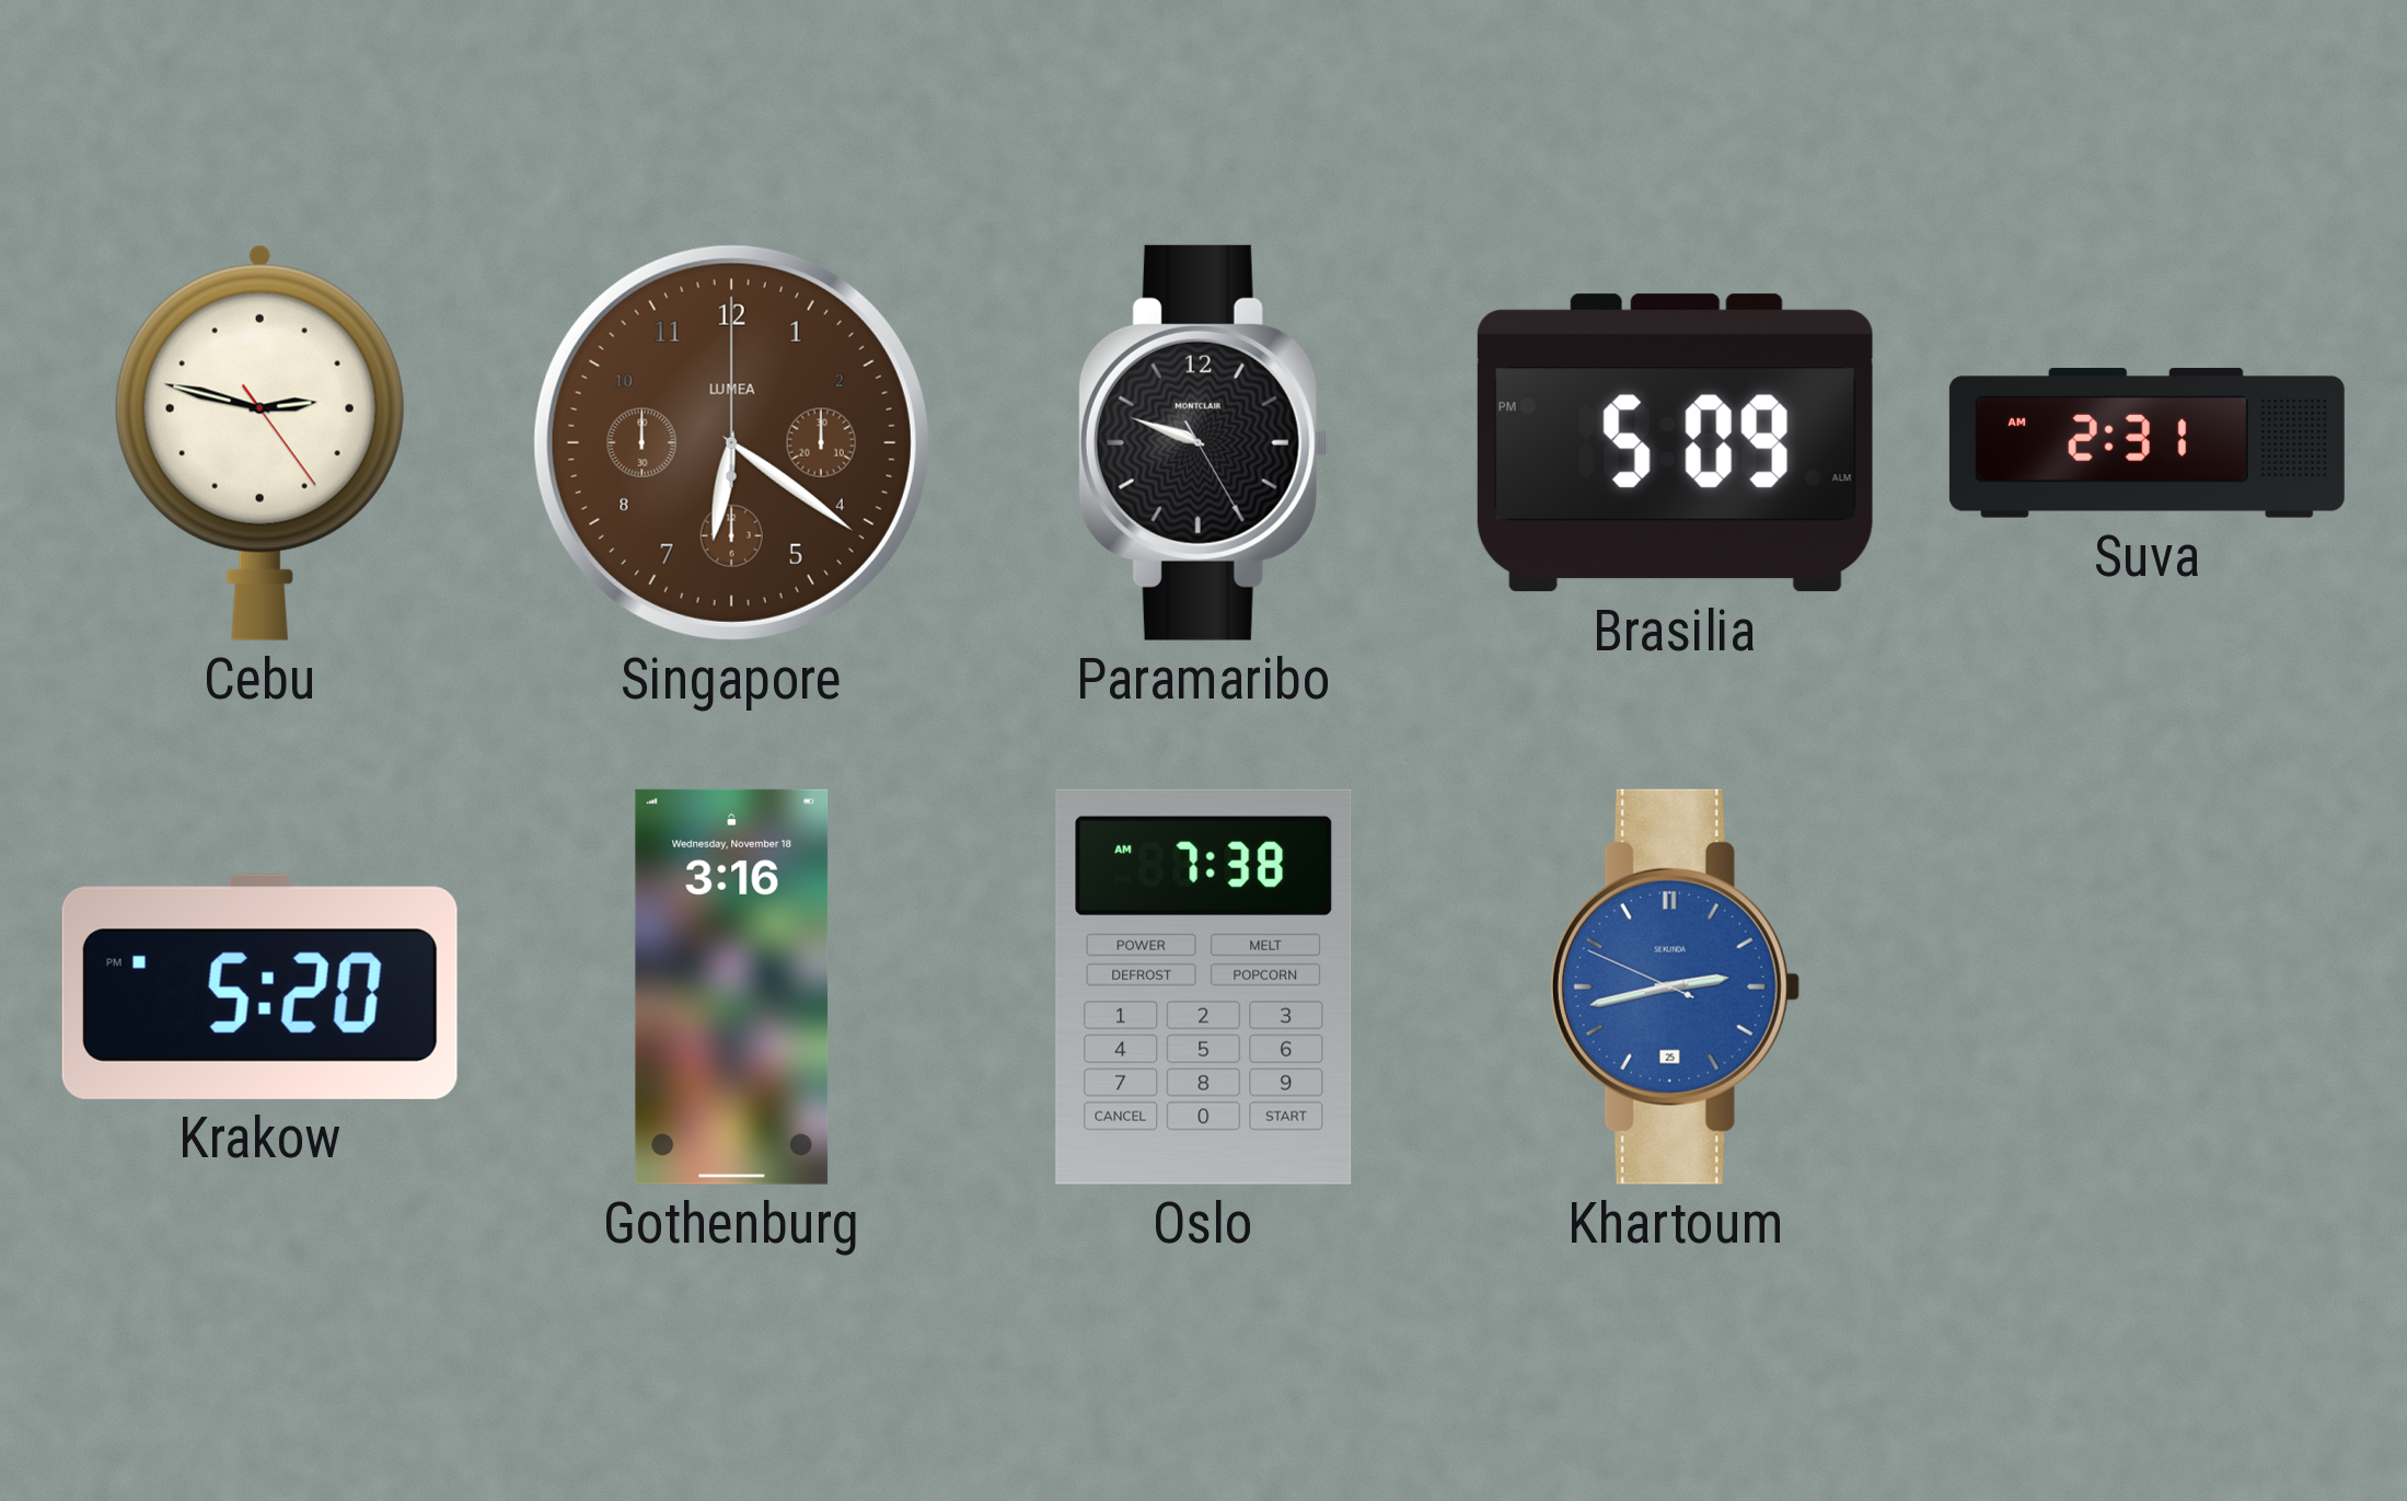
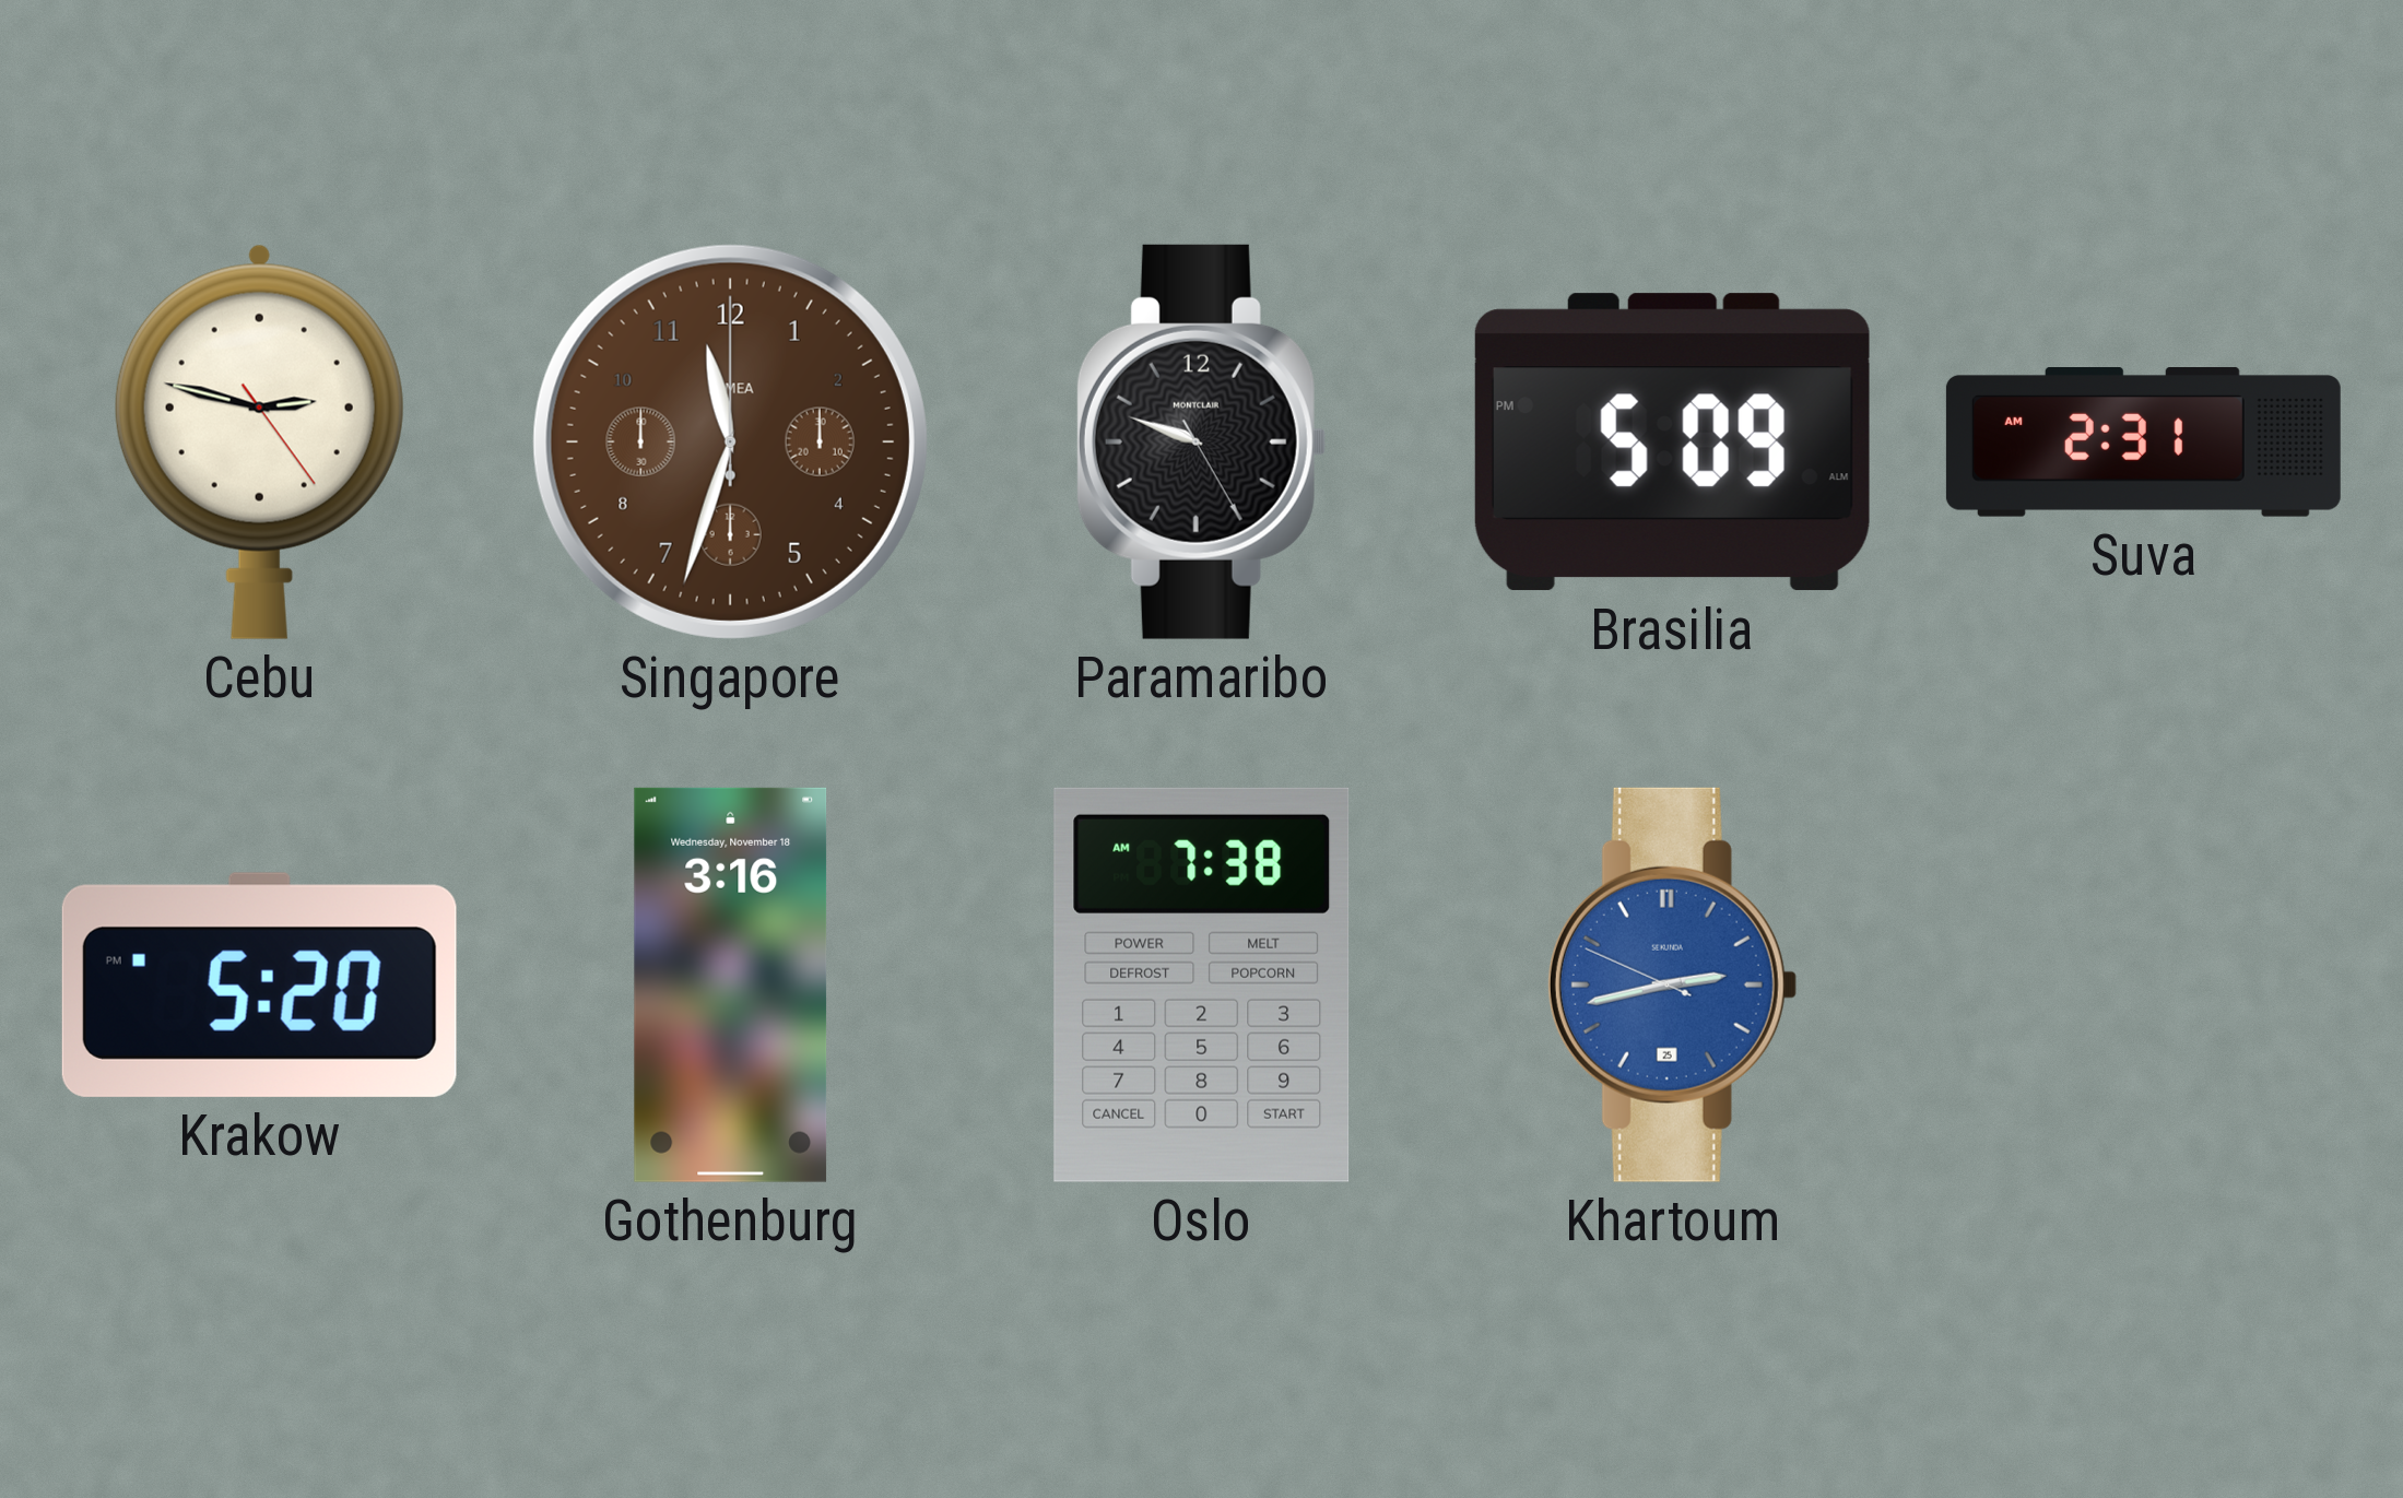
Singapore: 6:21 -> 11:33
